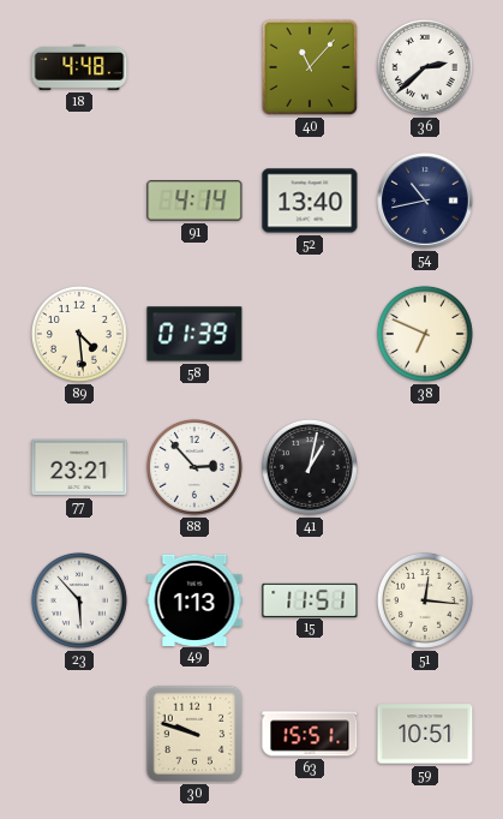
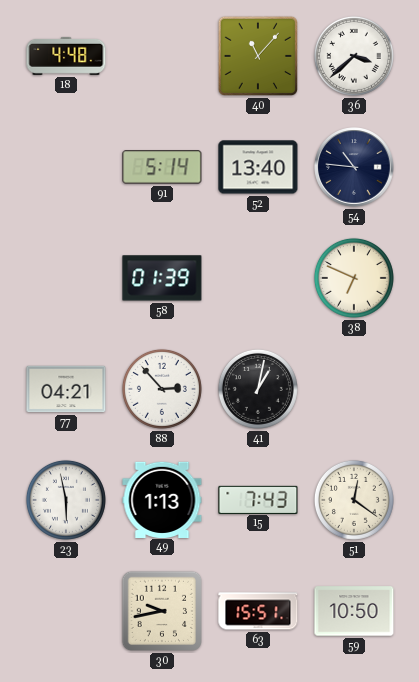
36: 2:38 -> 3:38
91: 4:14 -> 5:14
54: 10:43 -> 10:46
89: 4:29 -> none
77: 23:21 -> 04:21
23: 5:53 -> 5:58
15: 11:51 -> 7:43
51: 12:16 -> 12:21
30: 9:48 -> 9:43
59: 10:51 -> 10:50
